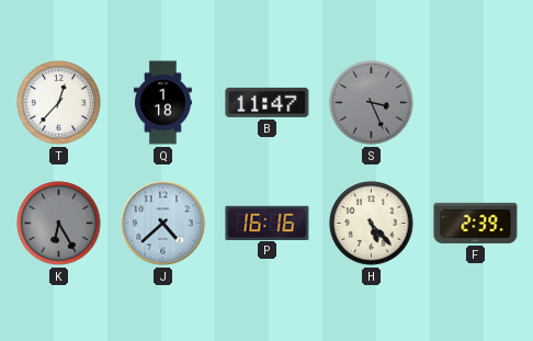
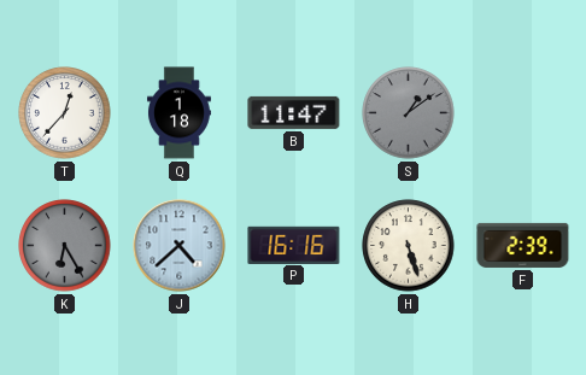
S: 3:26 -> 1:09
H: 5:23 -> 5:27
